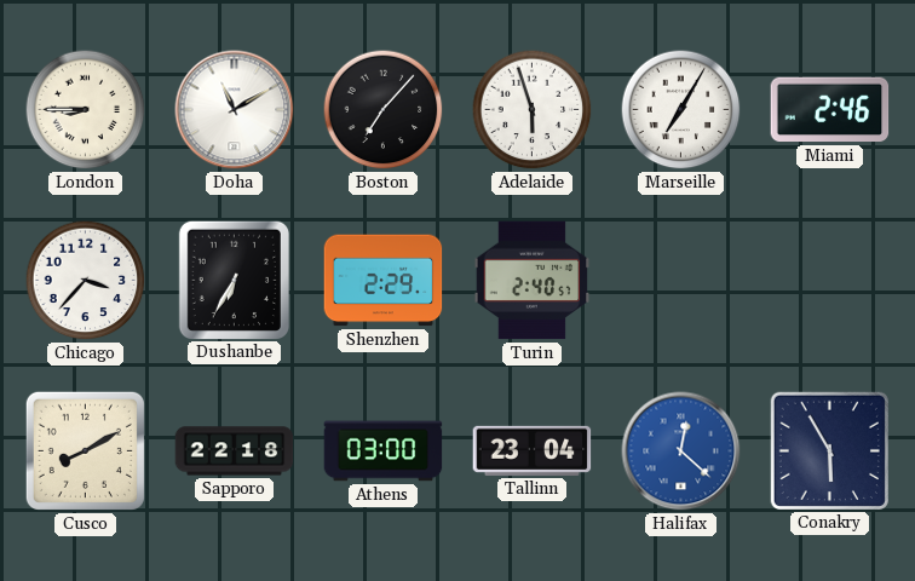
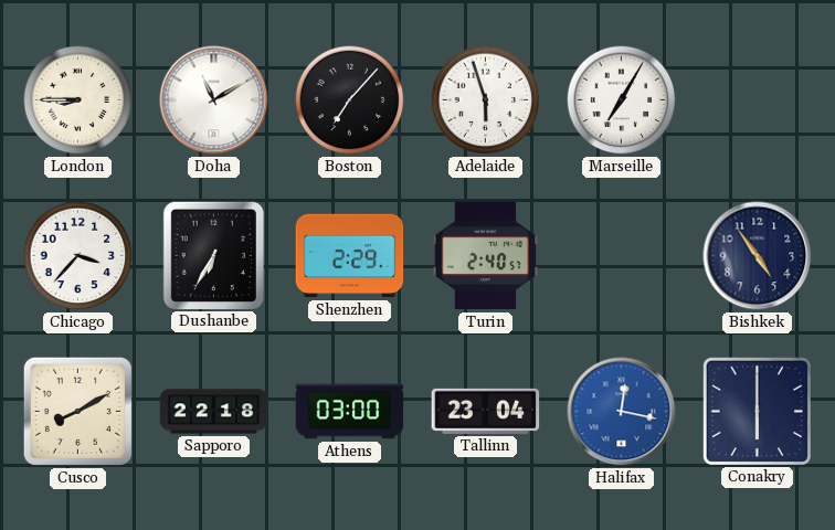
Miami: 2:46 -> none
Bishkek: none -> 4:54
Halifax: 12:22 -> 12:17
Conakry: 5:55 -> 6:00
